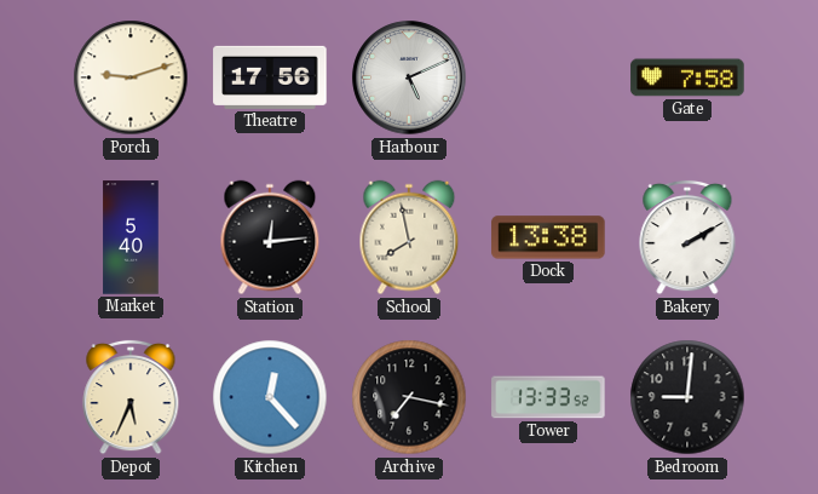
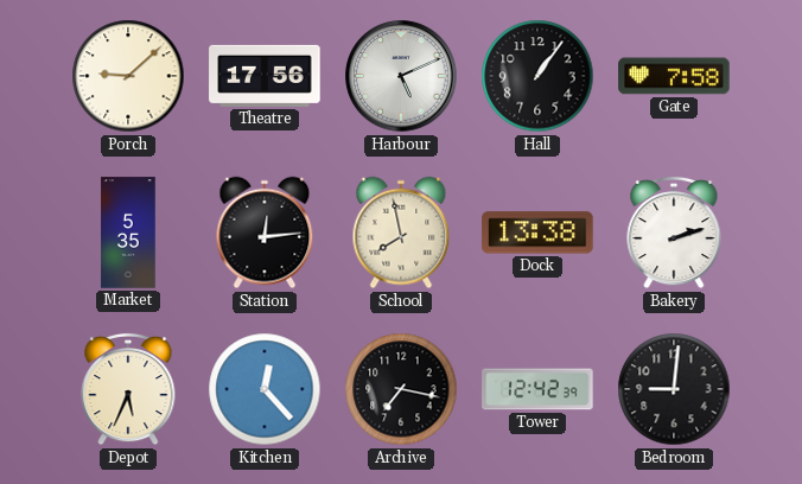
Porch: 9:12 -> 9:08
Hall: none -> 1:06
Market: 5:40 -> 5:35
Bakery: 2:10 -> 2:12
Tower: 13:33 -> 12:42
